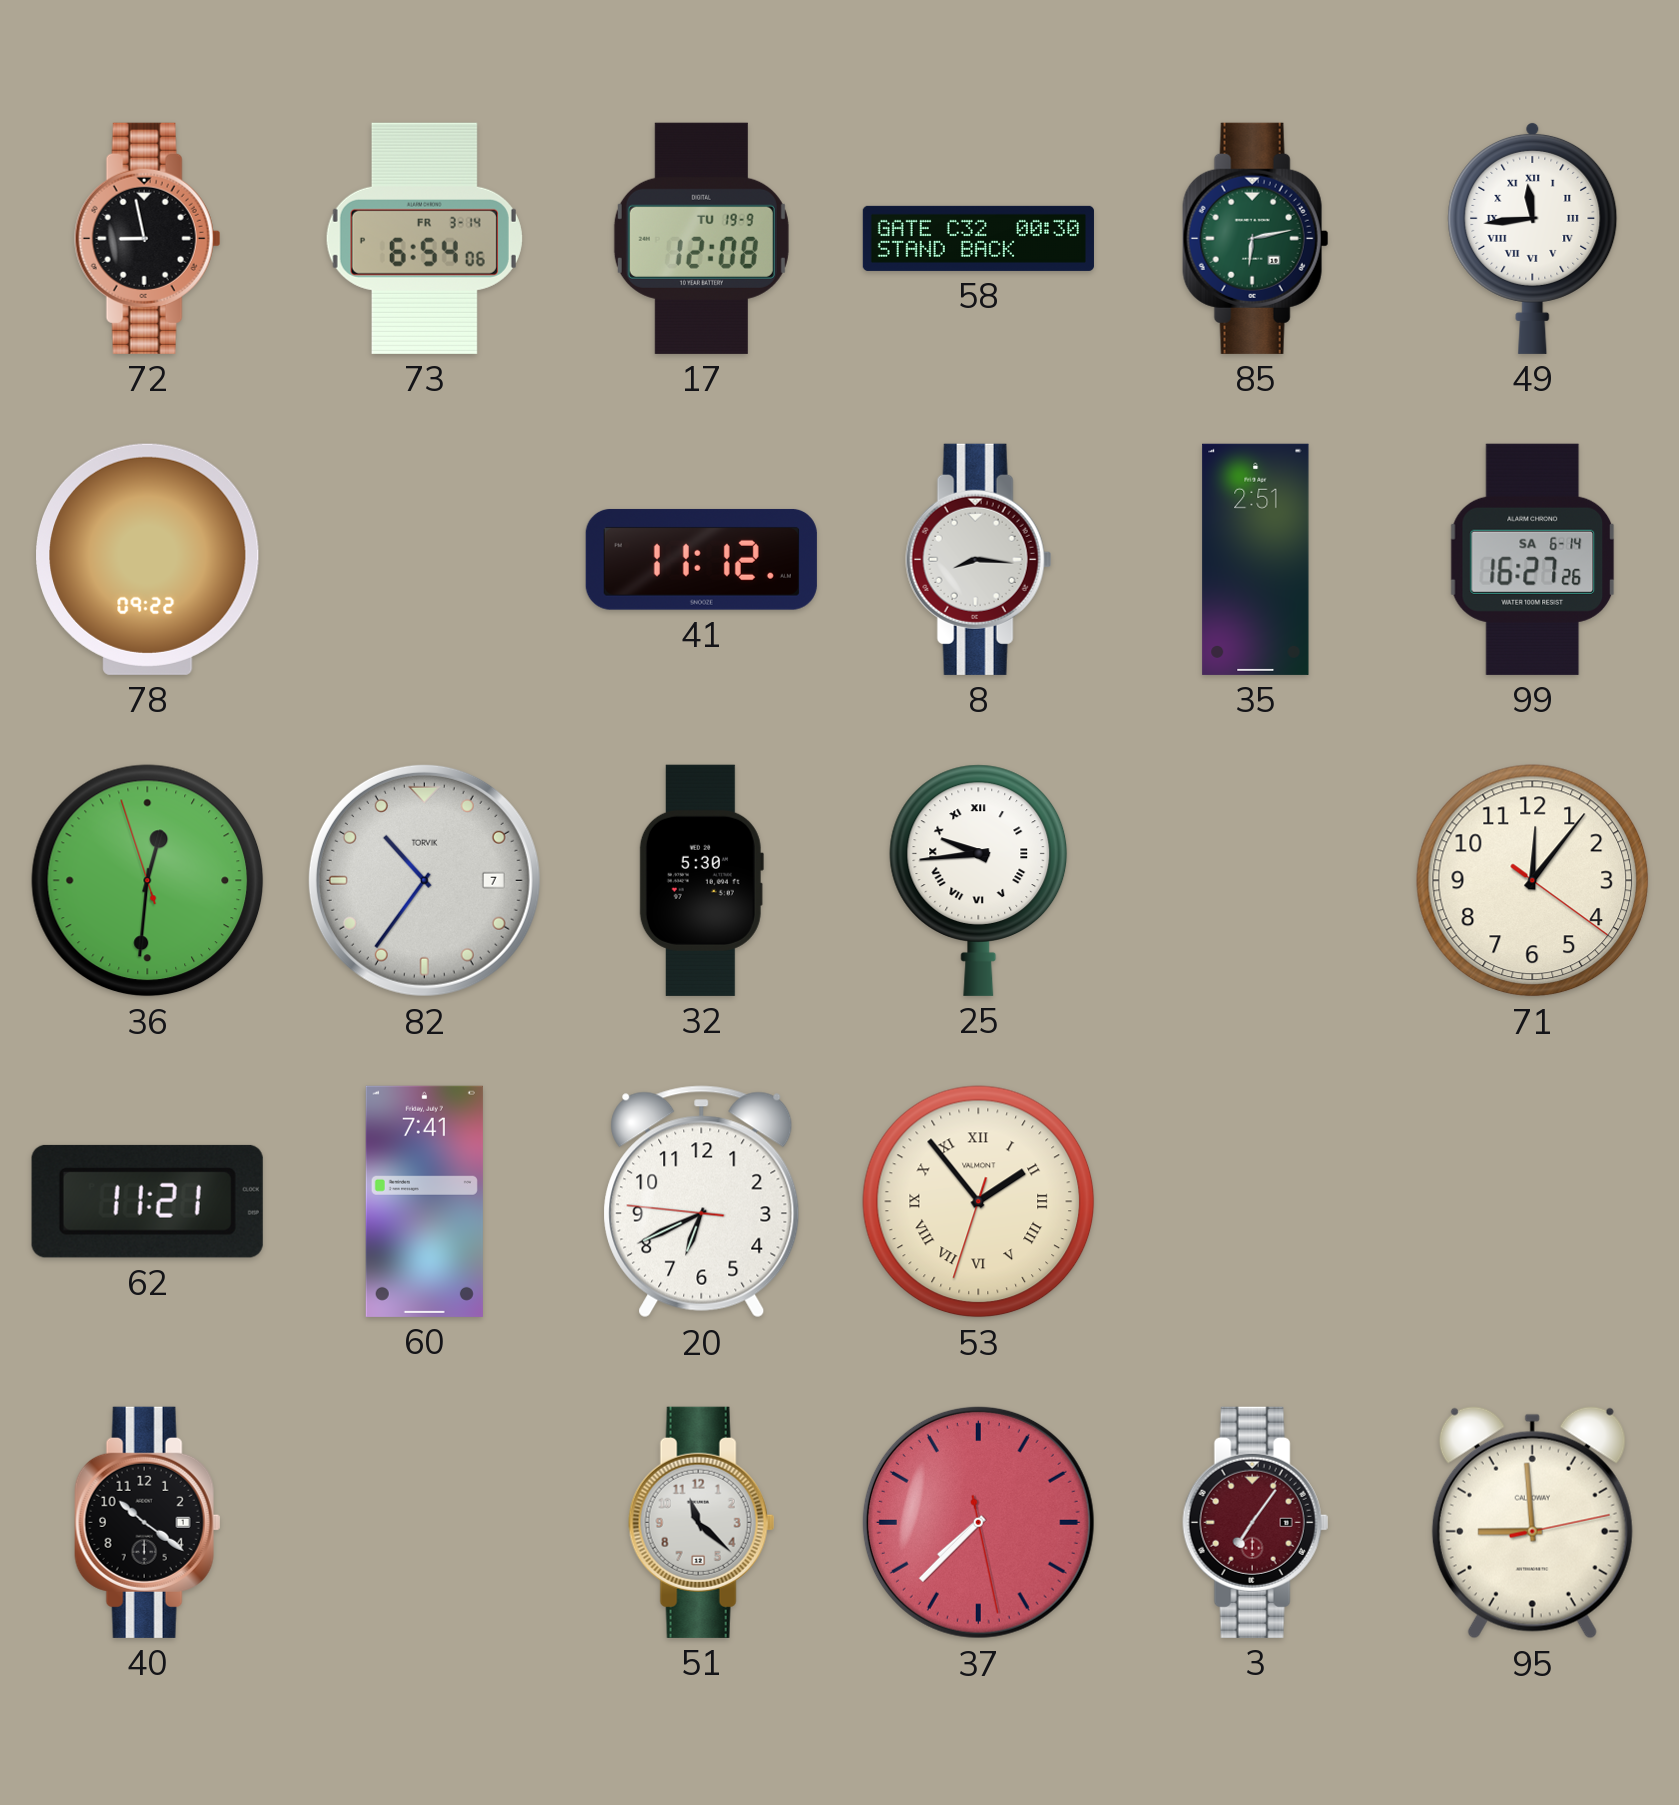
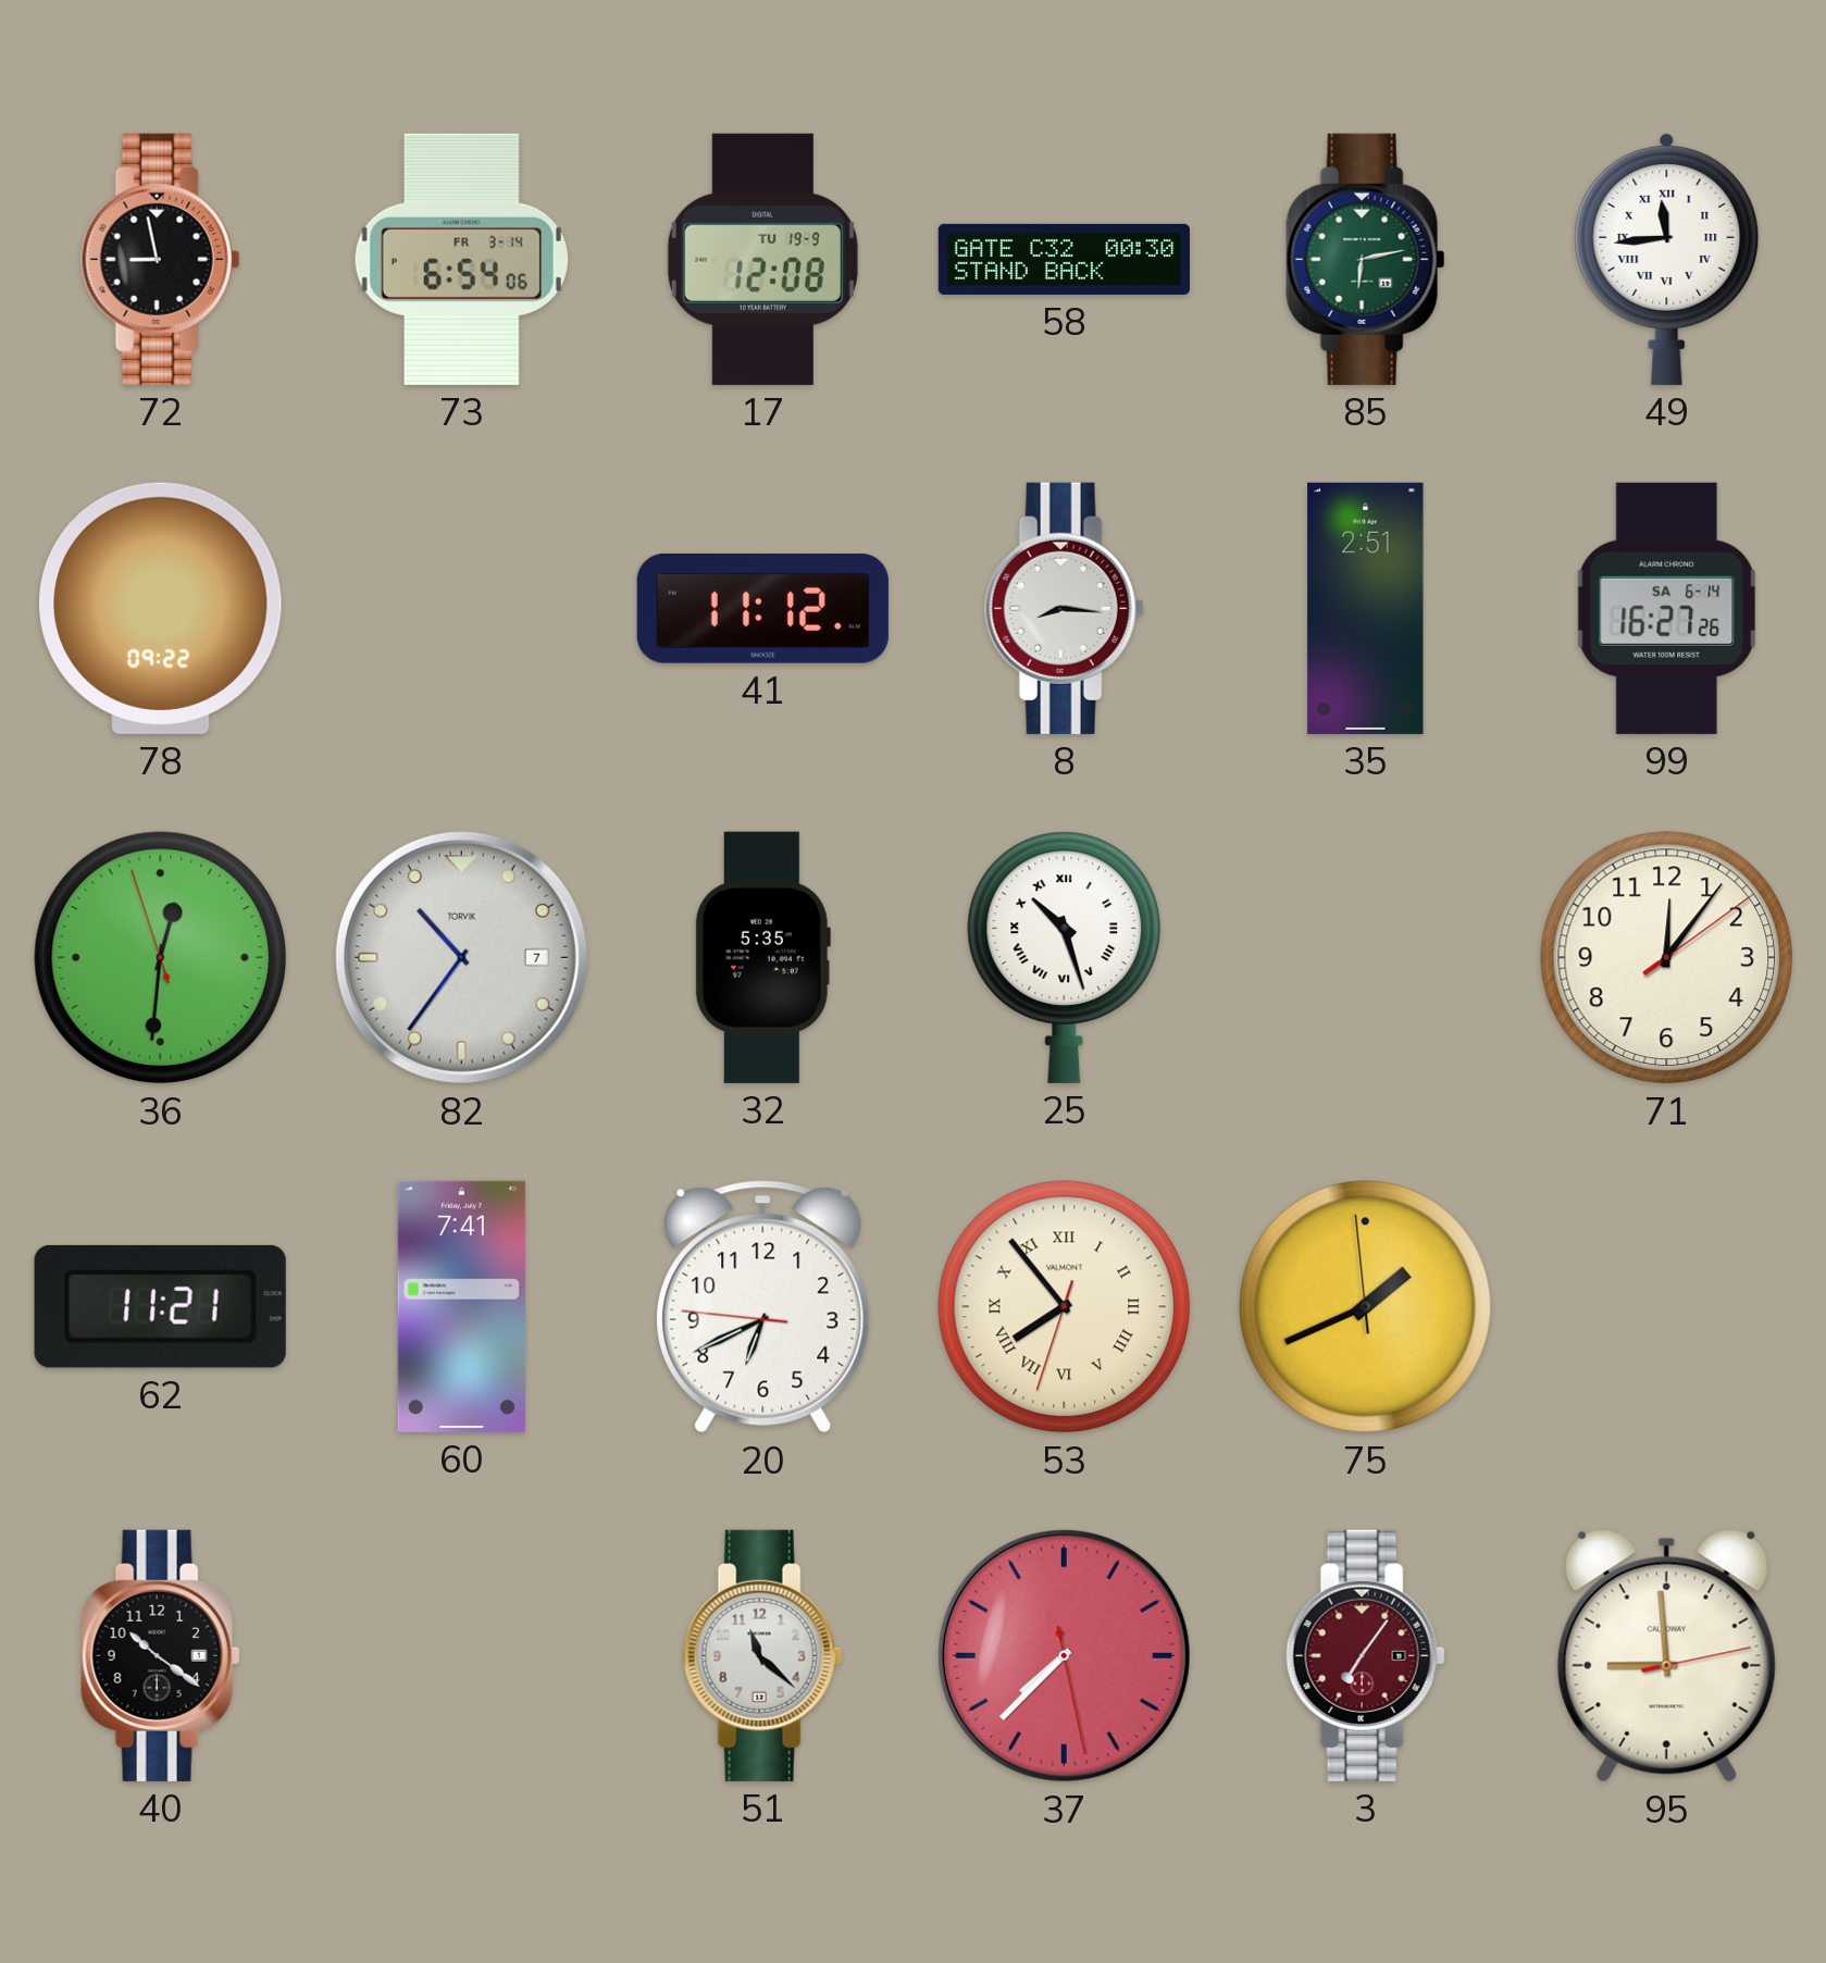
32: 5:30 -> 5:35
25: 9:44 -> 10:27
71: 12:06:21 -> 12:06:09
53: 1:53 -> 7:53
75: none -> 1:40
